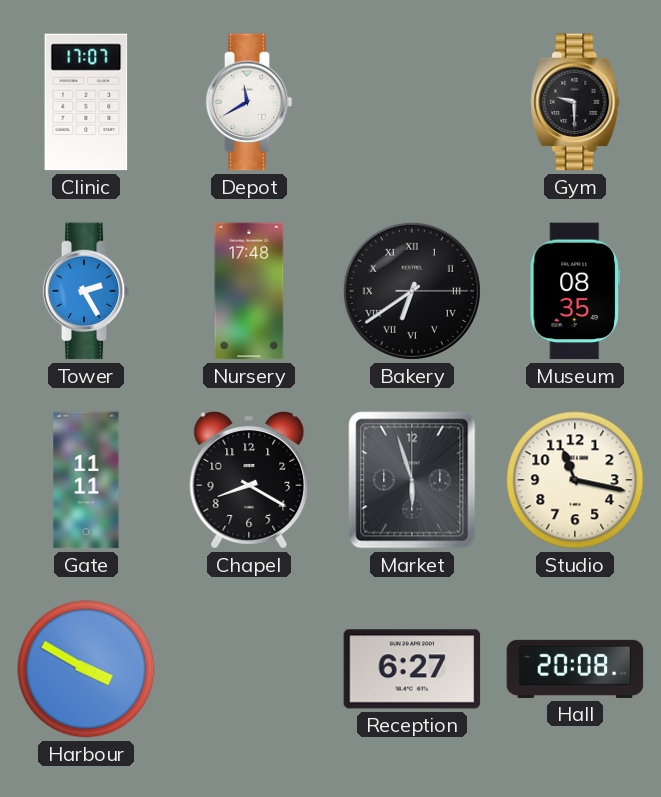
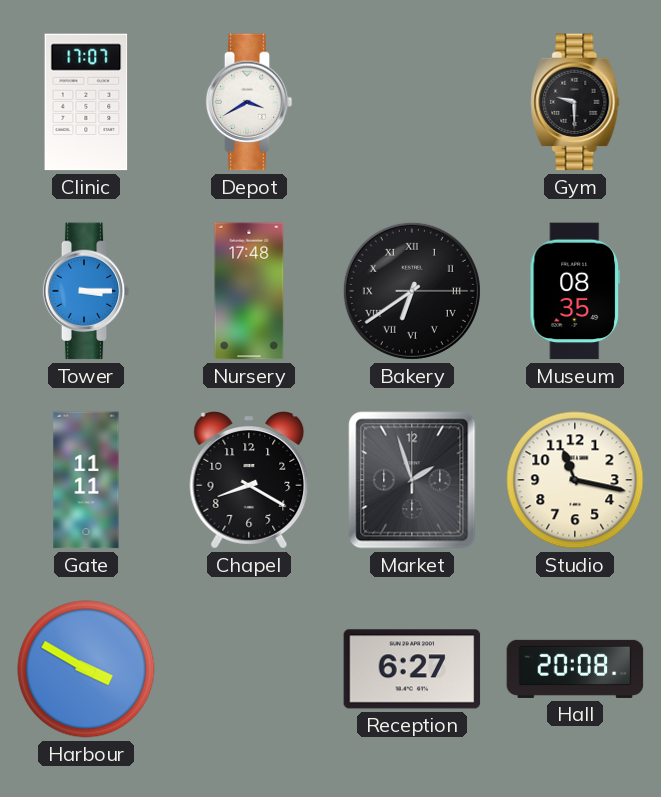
Depot: 11:40 -> 3:40
Tower: 2:25 -> 3:15
Market: 5:57 -> 1:57
